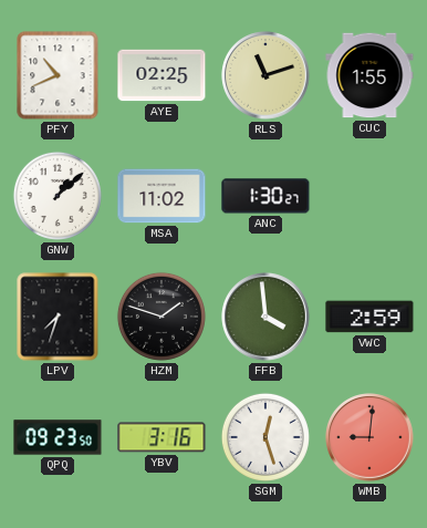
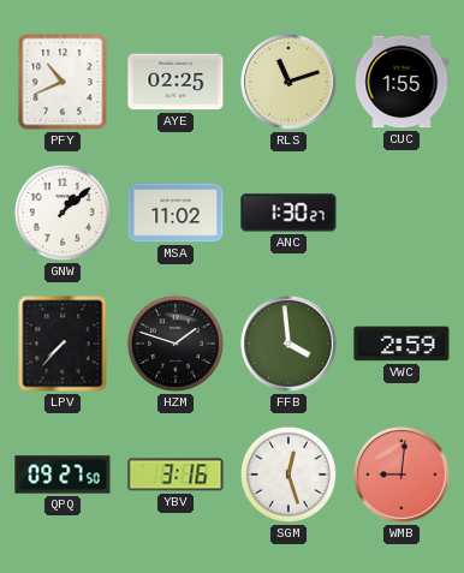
LPV: 7:33 -> 7:37
QPQ: 09:23 -> 09:27
